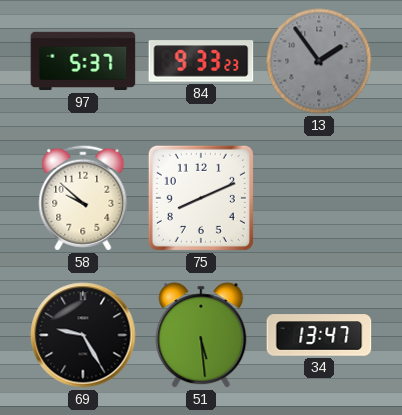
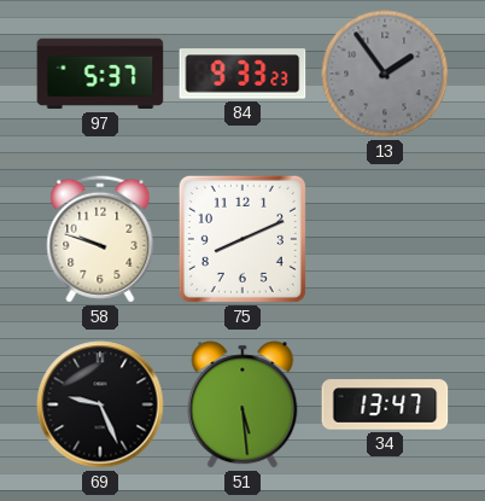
58: 9:52 -> 9:48
69: 9:25 -> 9:26
